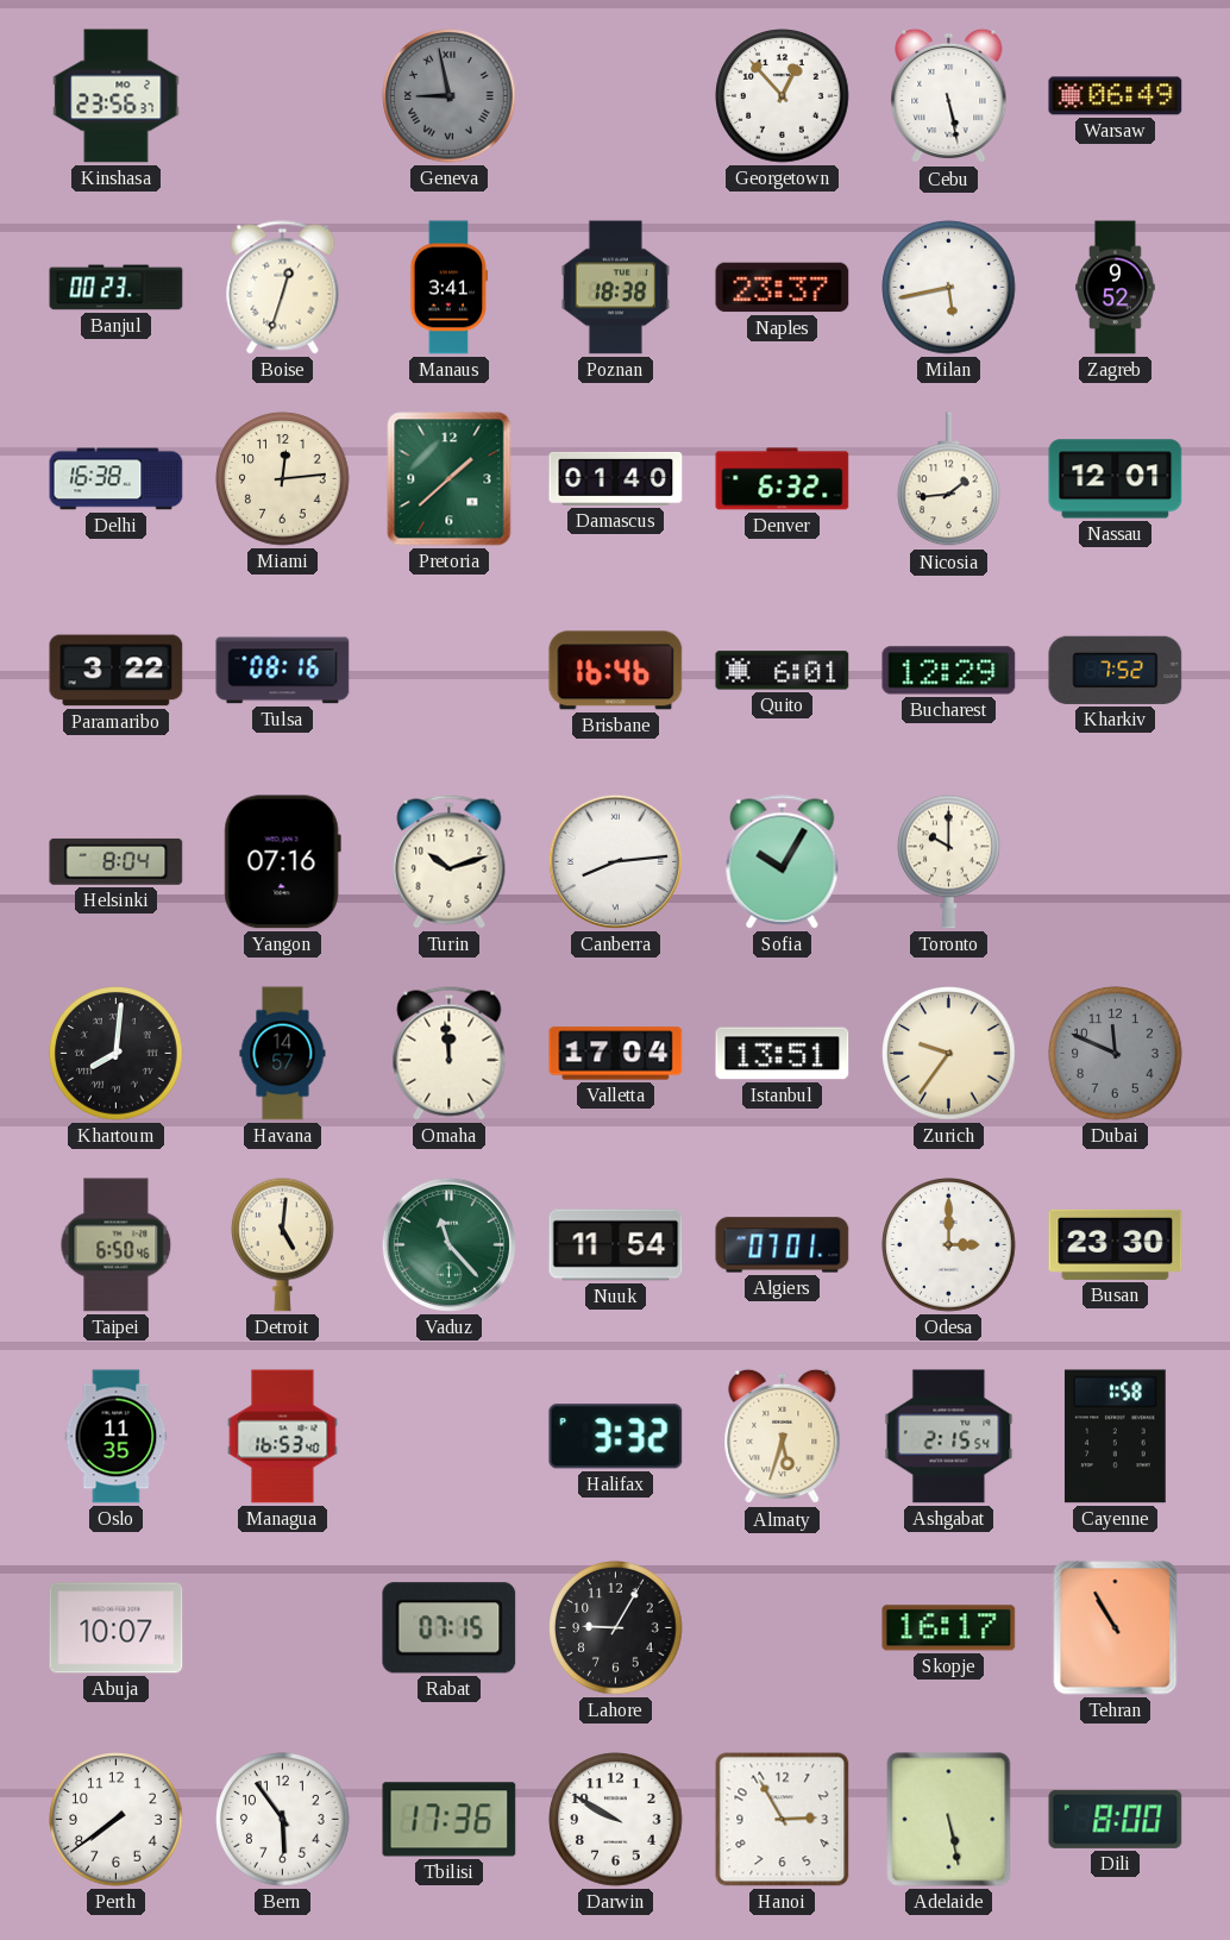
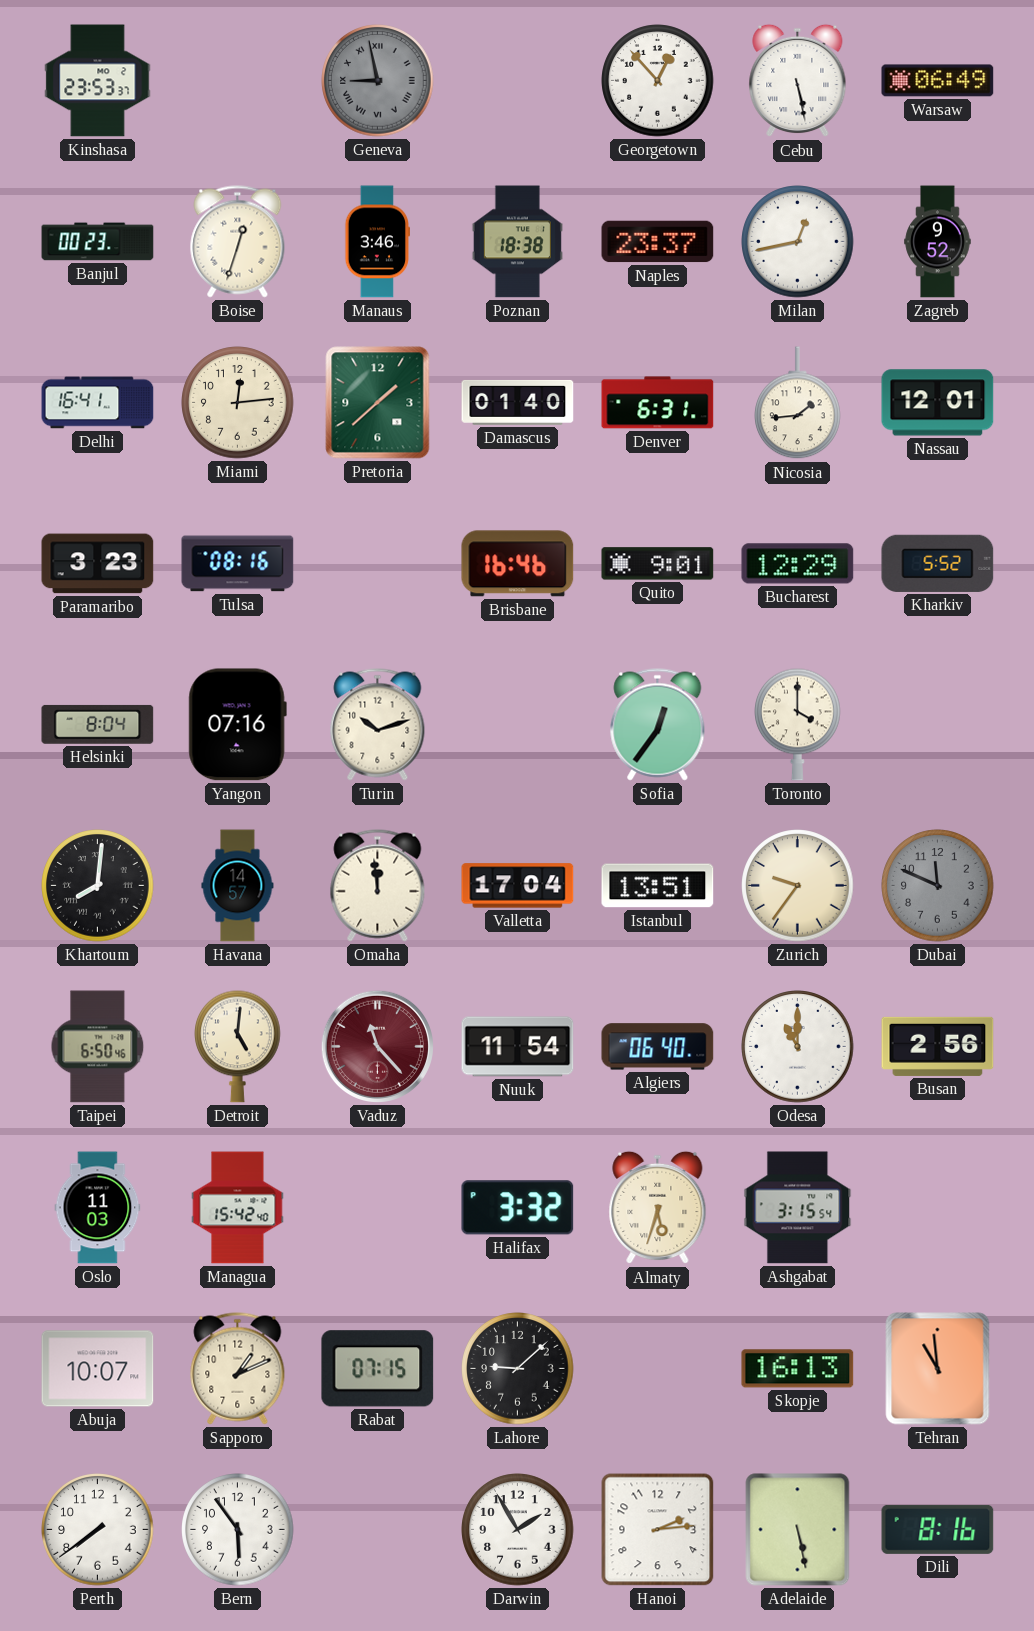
Kinshasa: 23:56 -> 23:53
Manaus: 3:41 -> 3:46
Milan: 5:43 -> 12:43
Delhi: 16:38 -> 16:41
Denver: 6:32 -> 6:31
Paramaribo: 3:22 -> 3:23
Quito: 6:01 -> 9:01
Kharkiv: 7:52 -> 5:52
Canberra: 8:14 -> none
Sofia: 10:05 -> 12:36
Toronto: 10:00 -> 4:00
Vaduz dial: green -> burgundy
Algiers: 07:01 -> 06:40
Odesa: 3:00 -> 11:00
Busan: 23:30 -> 2:56
Oslo: 11:35 -> 11:03
Managua: 16:53 -> 15:42
Ashgabat: 2:15 -> 3:15
Cayenne: 1:58 -> none
Sapporo: none -> 1:11
Lahore: 9:05 -> 9:08
Skopje: 16:17 -> 16:13
Tehran: 10:55 -> 10:59
Tbilisi: 17:36 -> none
Darwin: 9:50 -> 1:55
Hanoi: 2:55 -> 2:14
Dili: 8:00 -> 8:16
